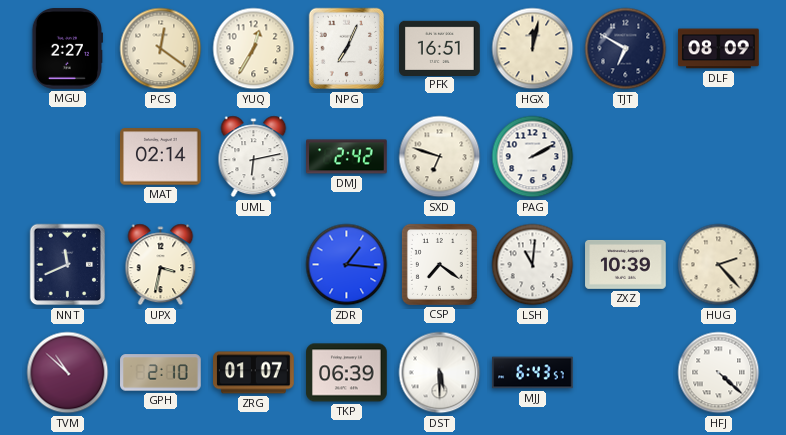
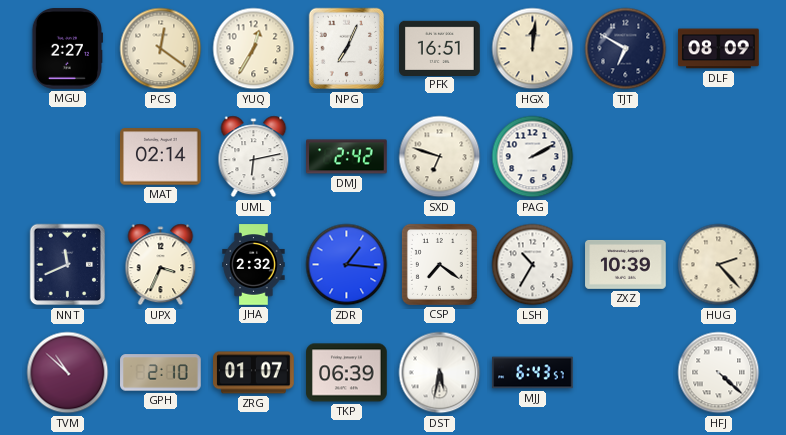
HGX: 12:02 -> 12:01
UPX: 3:32 -> 3:34
JHA: none -> 2:32
LSH: 11:01 -> 10:35
DST: 5:30 -> 5:32
